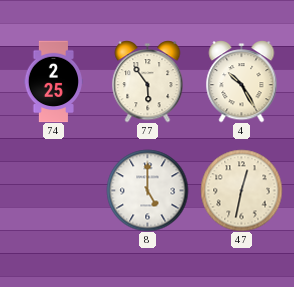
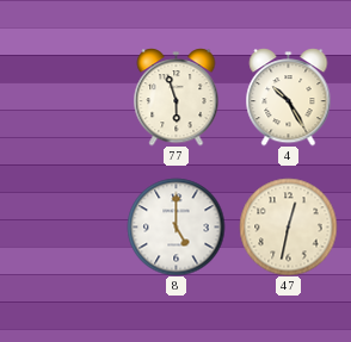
74: 2:25 -> none
77: 5:54 -> 5:57
